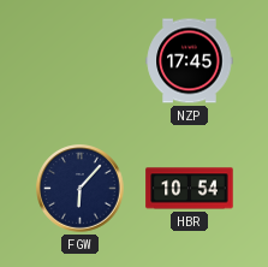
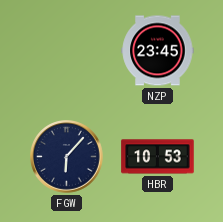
NZP: 17:45 -> 23:45
HBR: 10:54 -> 10:53
